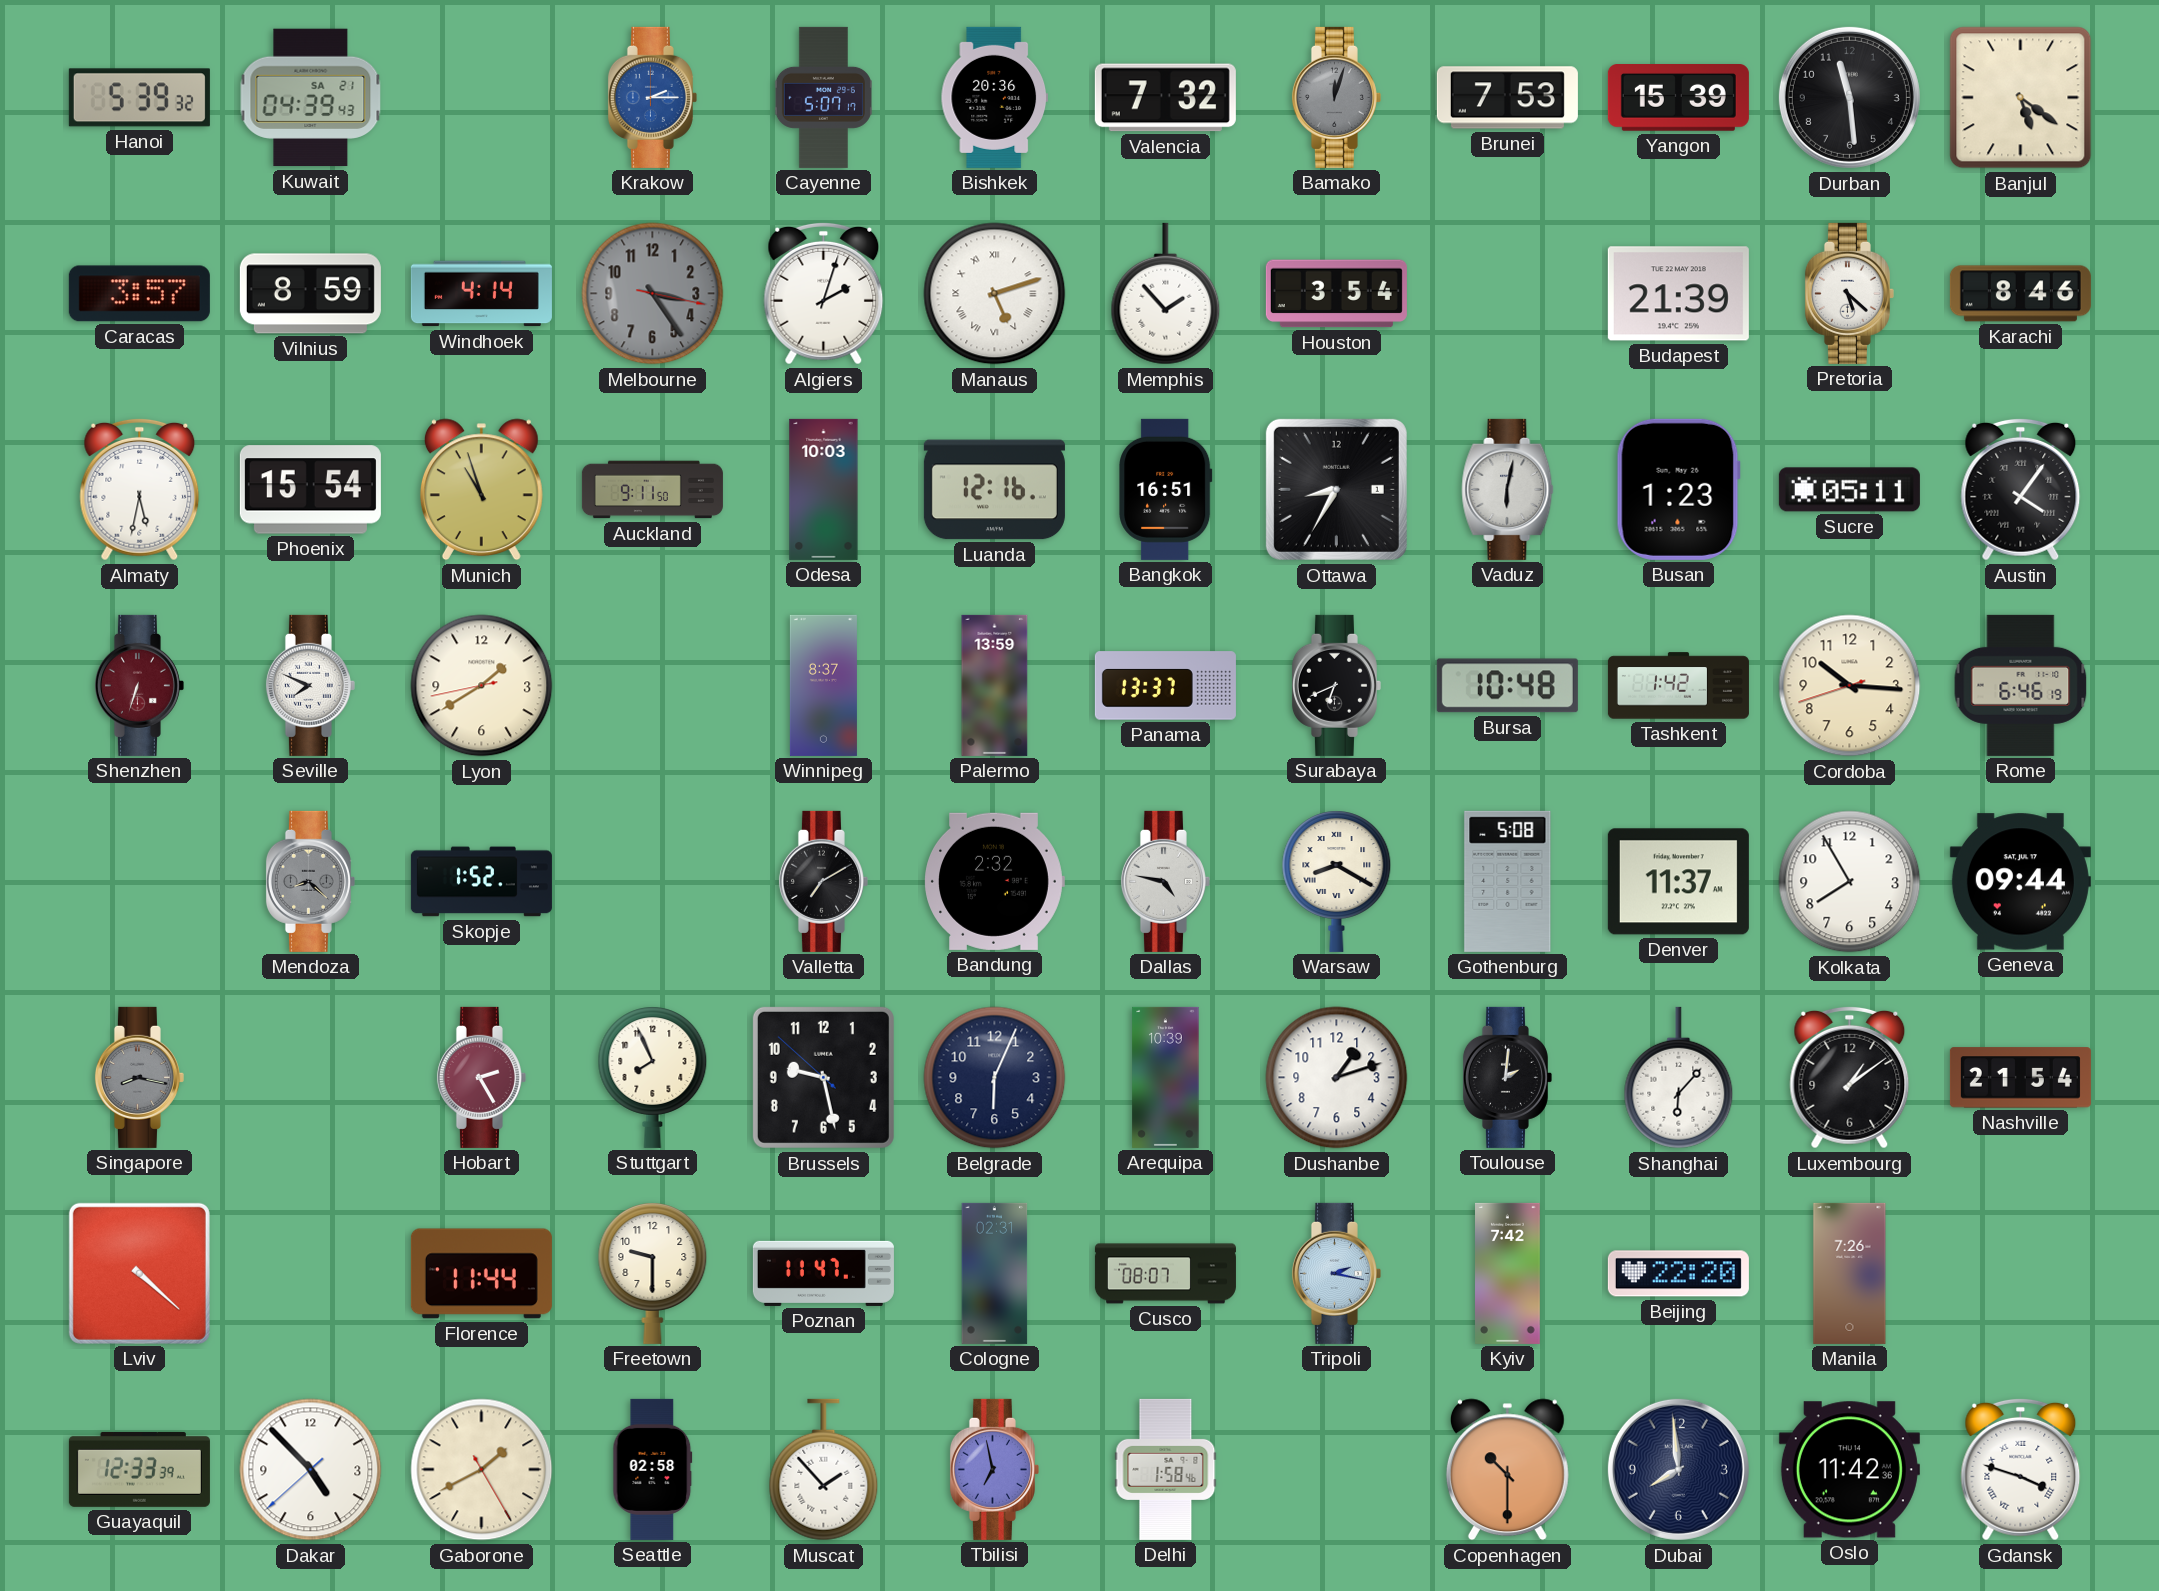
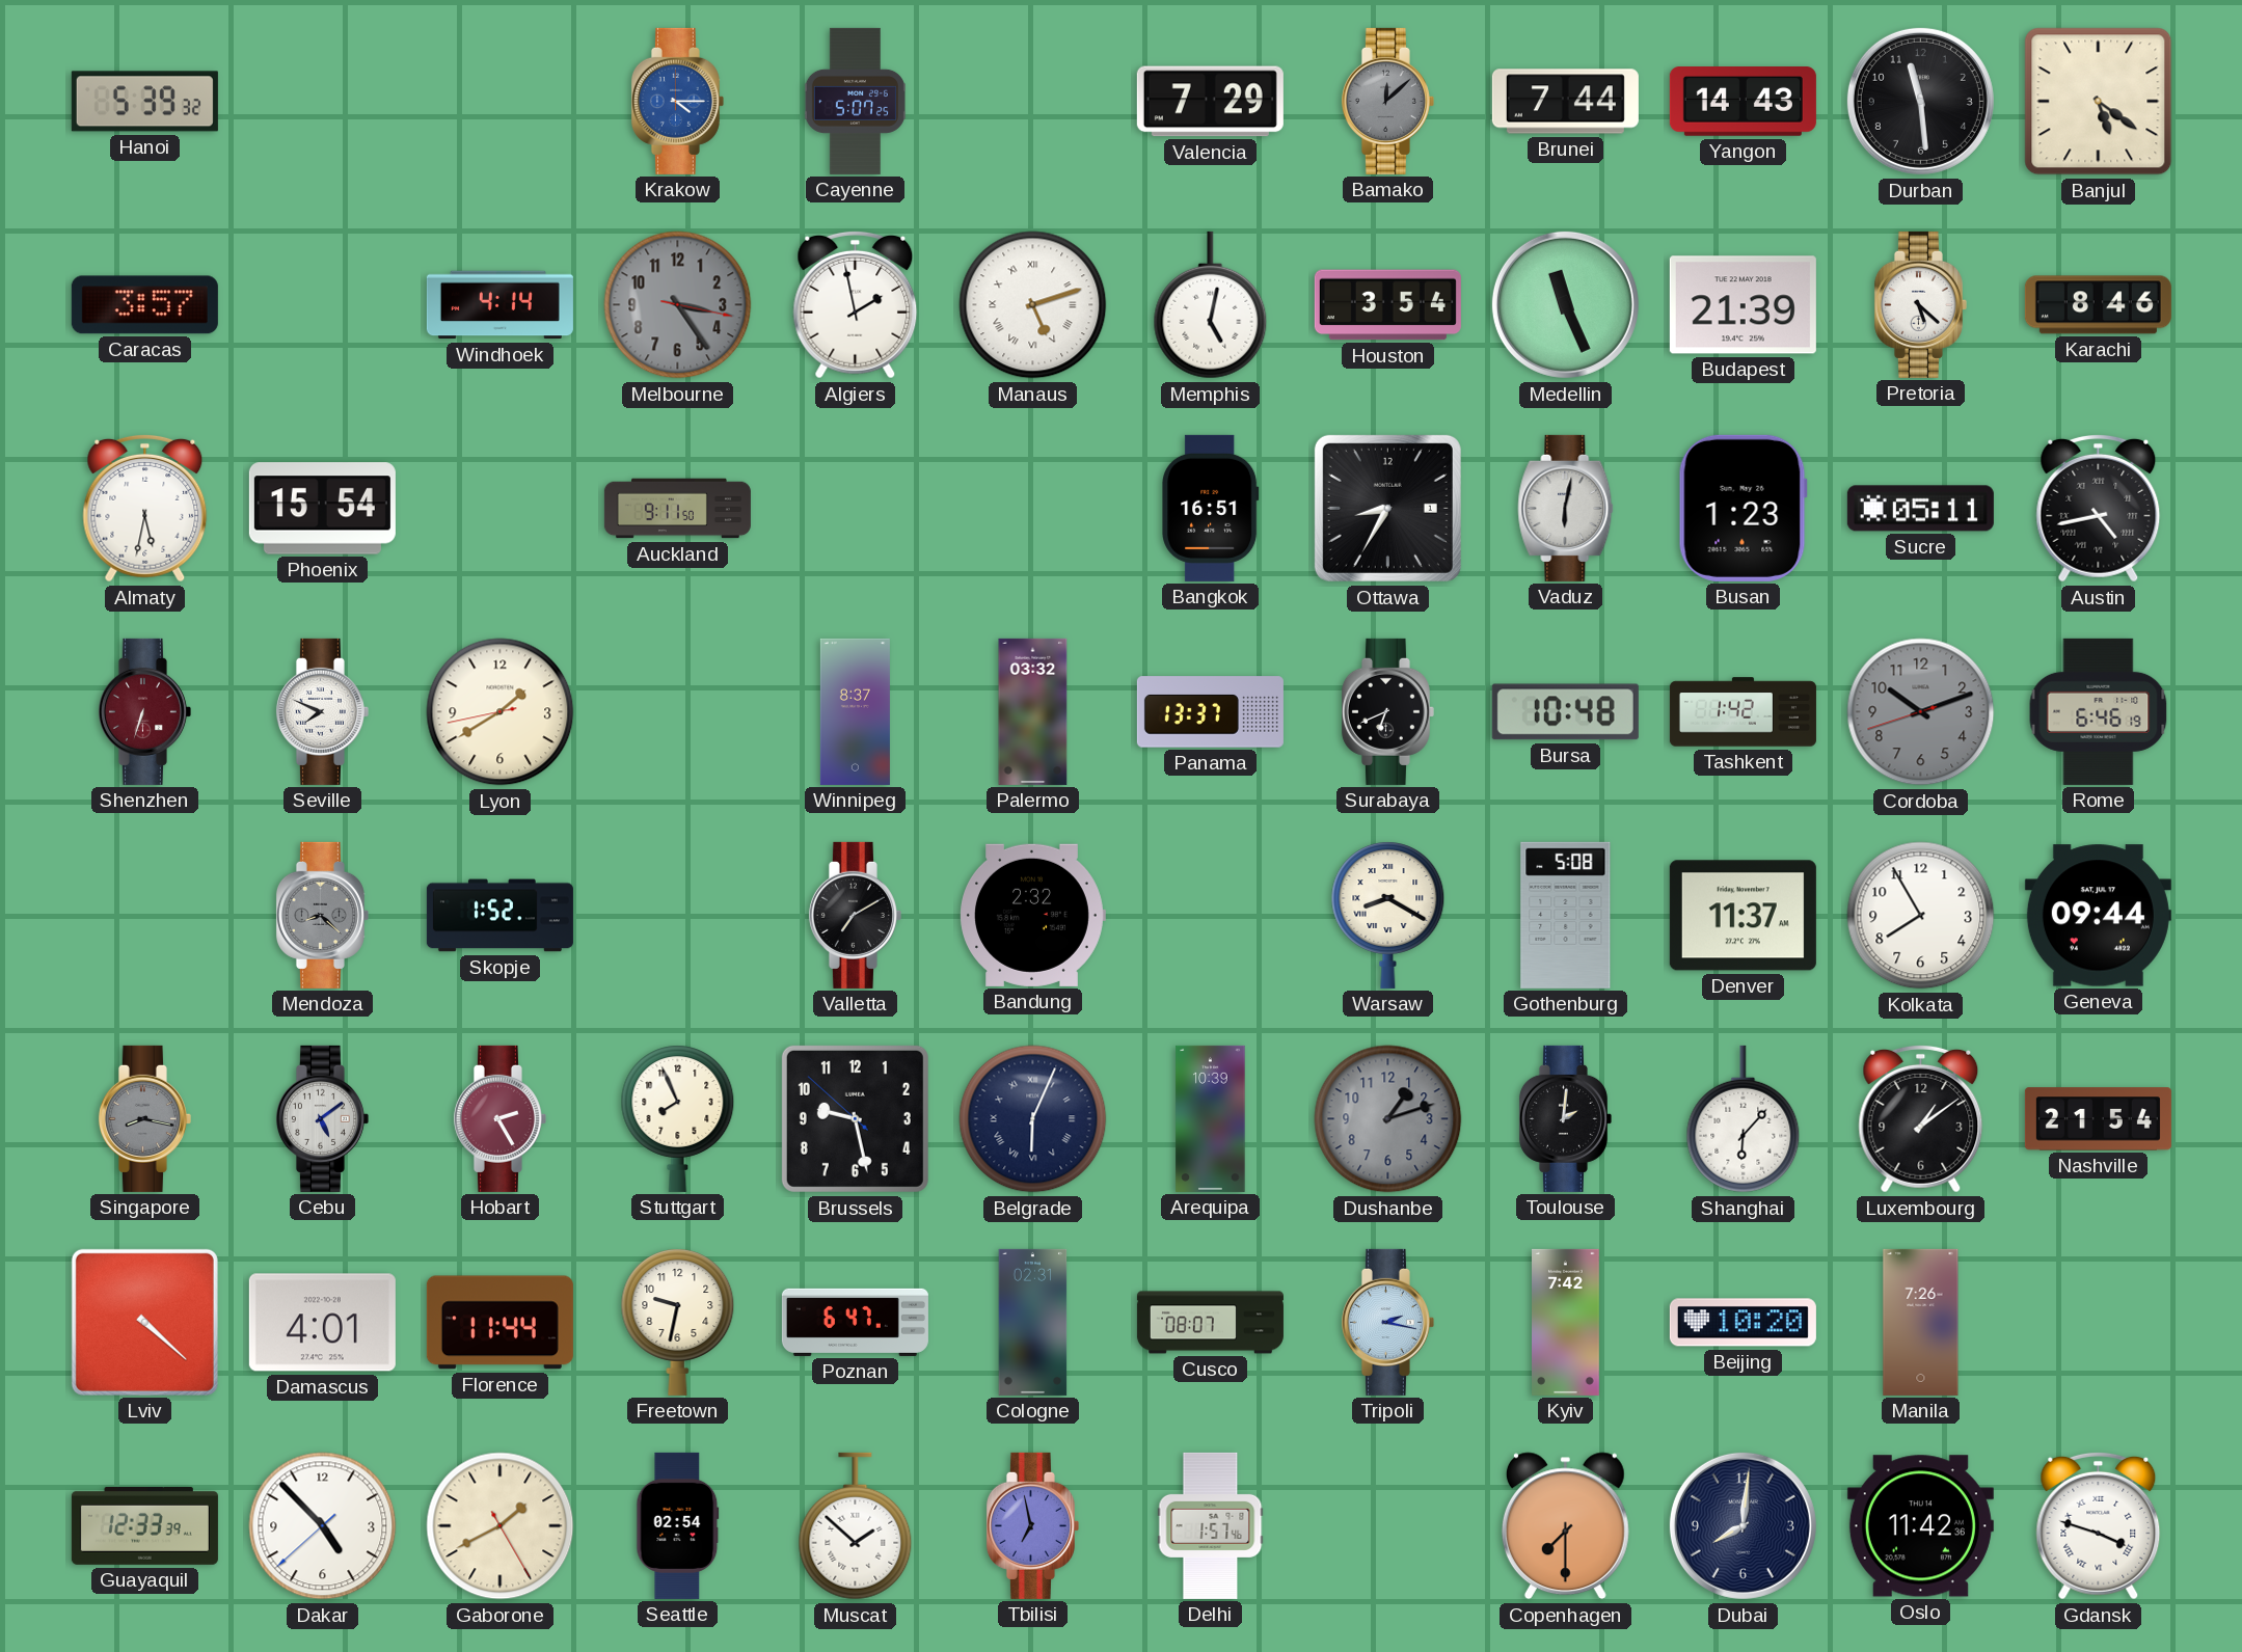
Kuwait: 04:39 -> none
Krakow: 2:15 -> 4:15
Cayenne: 5:07:17 -> 5:07:25
Bishkek: 20:36 -> none
Valencia: 7:32 -> 7:29
Bamako: 12:03 -> 12:08
Brunei: 7:53 -> 7:44
Yangon: 15:39 -> 14:43
Vilnius: 8:59 -> none
Algiers: 2:03 -> 1:58
Memphis: 1:53 -> 5:02
Medellin: none -> 11:26
Munich: 10:57 -> none
Odesa: 10:03 -> none
Luanda: 12:16 -> none
Austin: 4:06 -> 4:43
Palermo: 13:59 -> 03:32
Cordoba: 10:15 -> 10:11
Cordoba dial: cream -> grey
Dallas: 4:47 -> none
Cebu: none -> 5:09
Belgrade numerals: Arabic -> Roman
Dushanbe dial: white -> grey
Damascus: none -> 4:01
Freetown: 9:30 -> 9:32
Poznan: 11:47 -> 6:47
Beijing: 22:20 -> 10:20
Seattle: 02:58 -> 02:54
Muscat: 1:53 -> 1:52
Delhi: 1:58 -> 1:57
Copenhagen: 10:30 -> 7:30
Dubai: 7:59 -> 8:01
